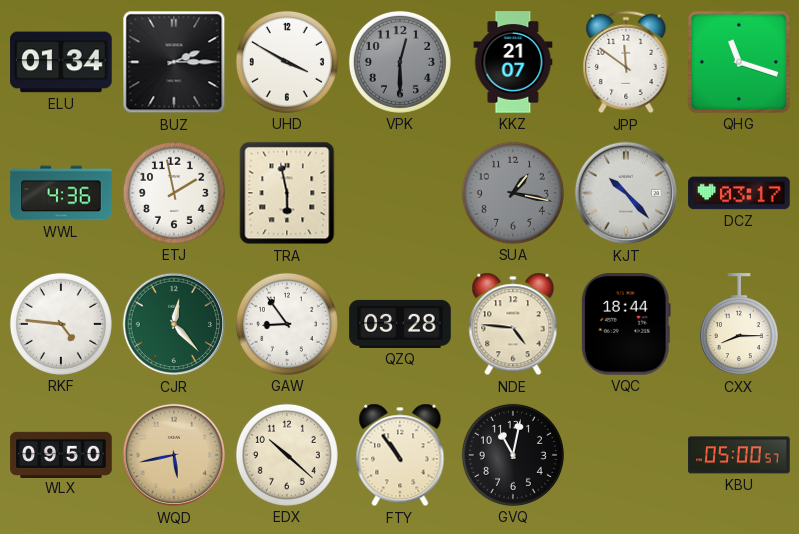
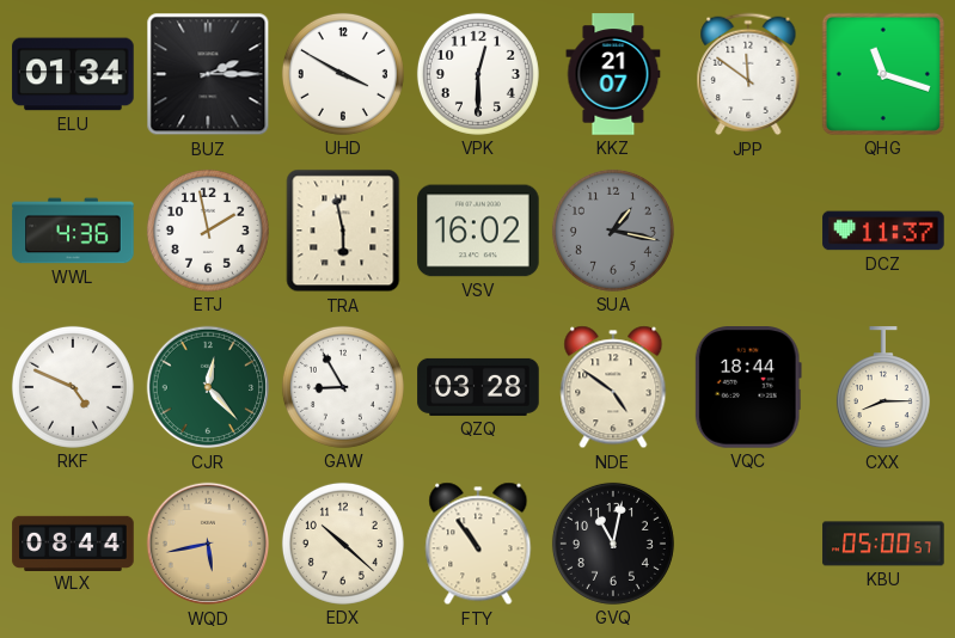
VPK dial: grey -> white
VSV: none -> 16:02
KJT: 10:23 -> none
DCZ: 03:17 -> 11:37
RKF: 4:46 -> 4:49
GAW: 8:54 -> 8:55
NDE: 4:46 -> 4:51
WLX: 09:50 -> 08:44
